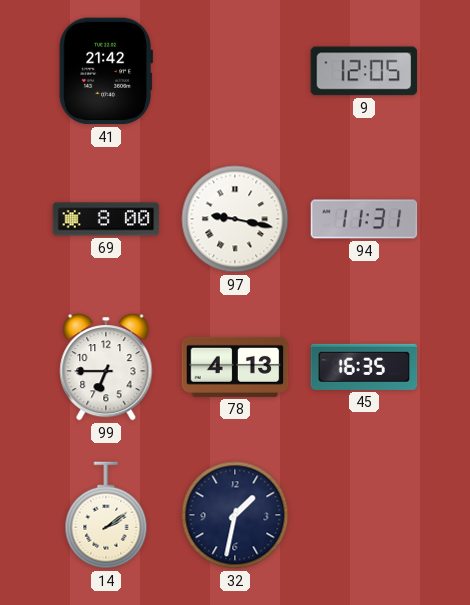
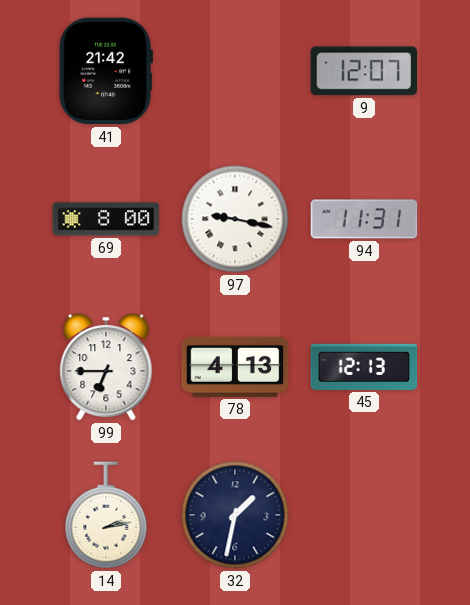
9: 12:05 -> 12:07
45: 16:35 -> 12:13
14: 2:09 -> 2:13
